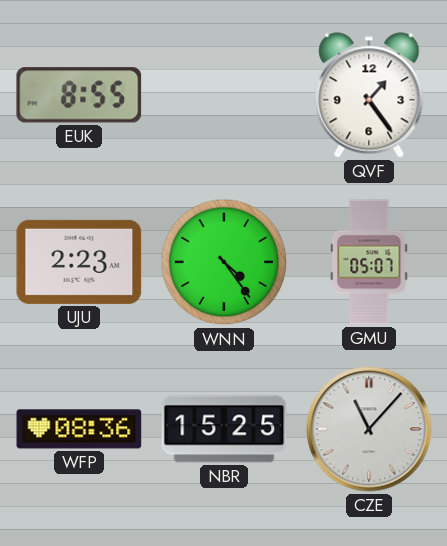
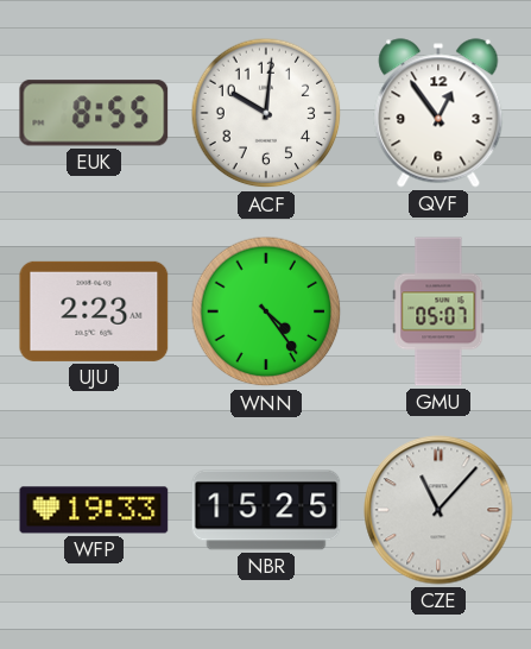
ACF: none -> 10:01
QVF: 1:24 -> 12:54
WFP: 08:36 -> 19:33
